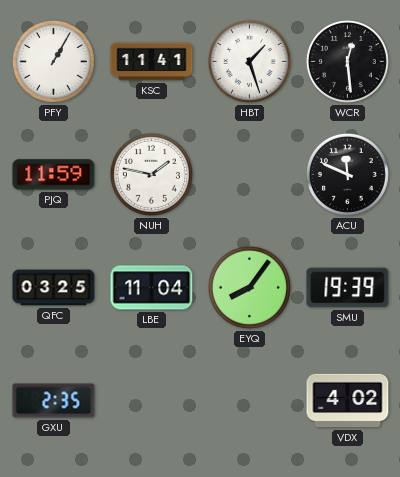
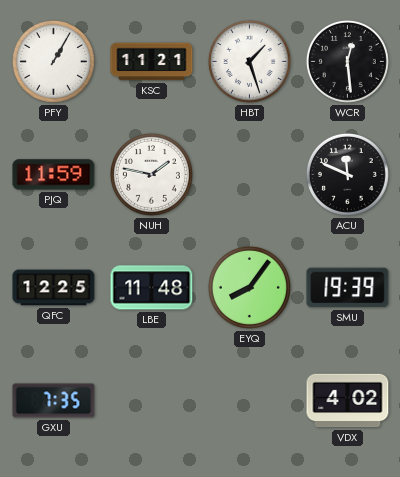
KSC: 11:41 -> 11:21
QFC: 03:25 -> 12:25
LBE: 11:04 -> 11:48
GXU: 2:35 -> 7:35
